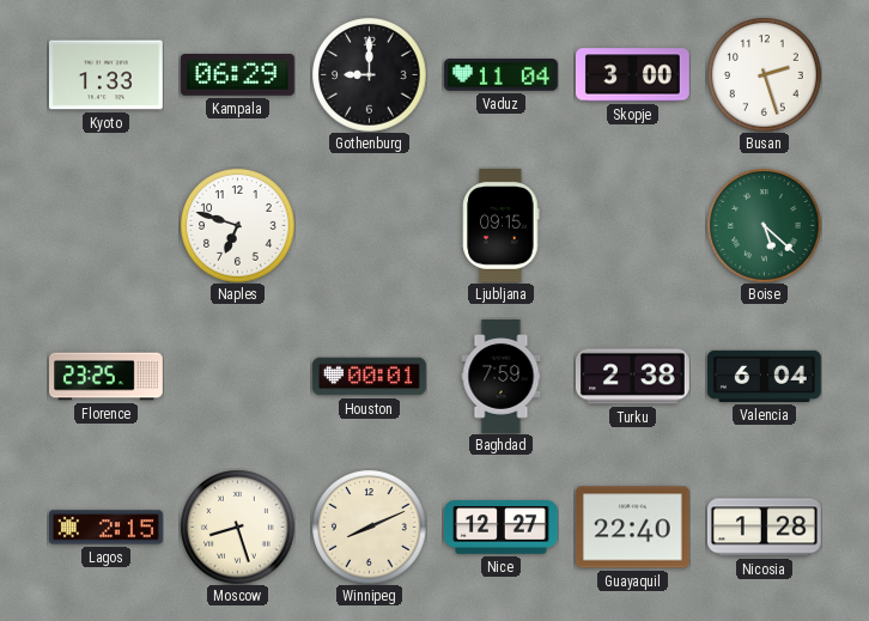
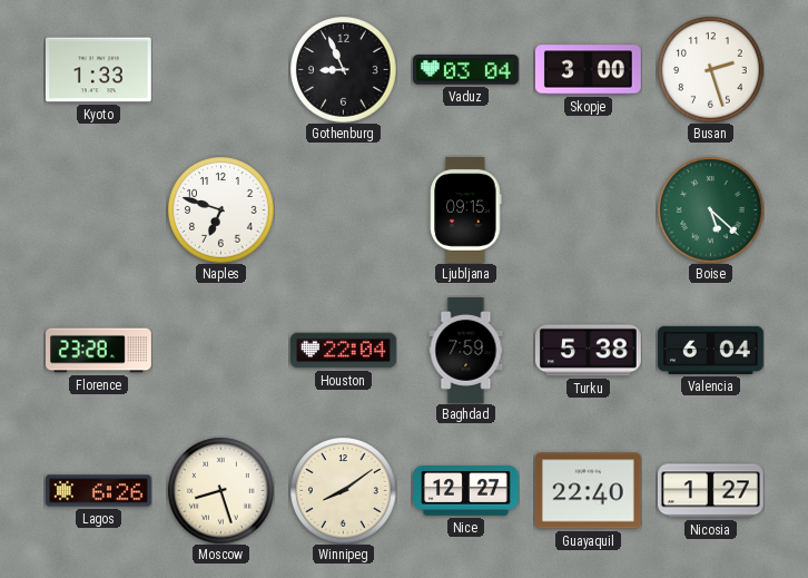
Kampala: 06:29 -> none
Gothenburg: 9:00 -> 8:56
Vaduz: 11:04 -> 03:04
Florence: 23:25 -> 23:28
Houston: 00:01 -> 22:04
Turku: 2:38 -> 5:38
Lagos: 2:15 -> 6:26
Winnipeg: 8:11 -> 8:09
Nicosia: 1:28 -> 1:27
